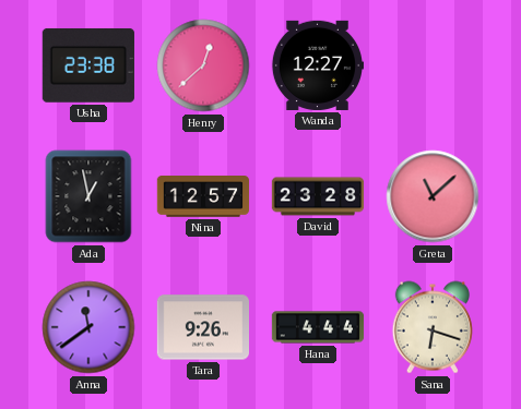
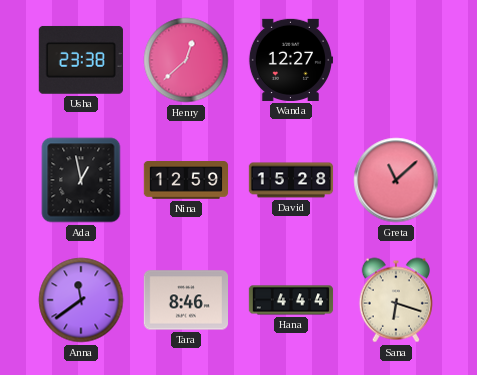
Nina: 12:57 -> 12:59
David: 23:28 -> 15:28
Tara: 9:26 -> 8:46
